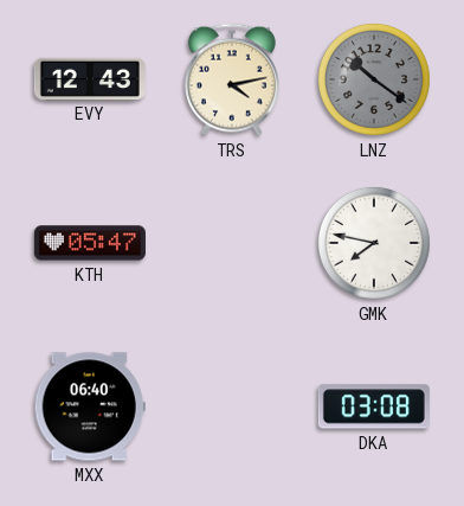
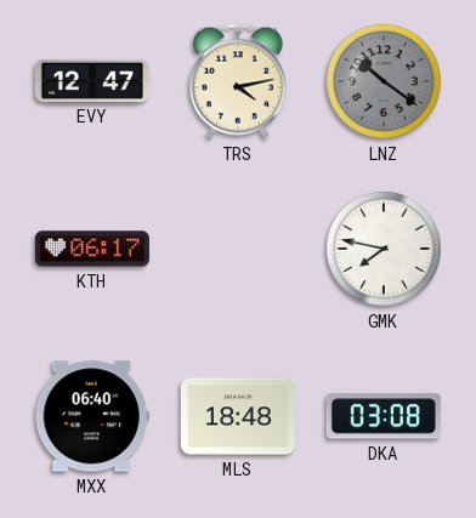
EVY: 12:43 -> 12:47
KTH: 05:47 -> 06:17
MLS: none -> 18:48
